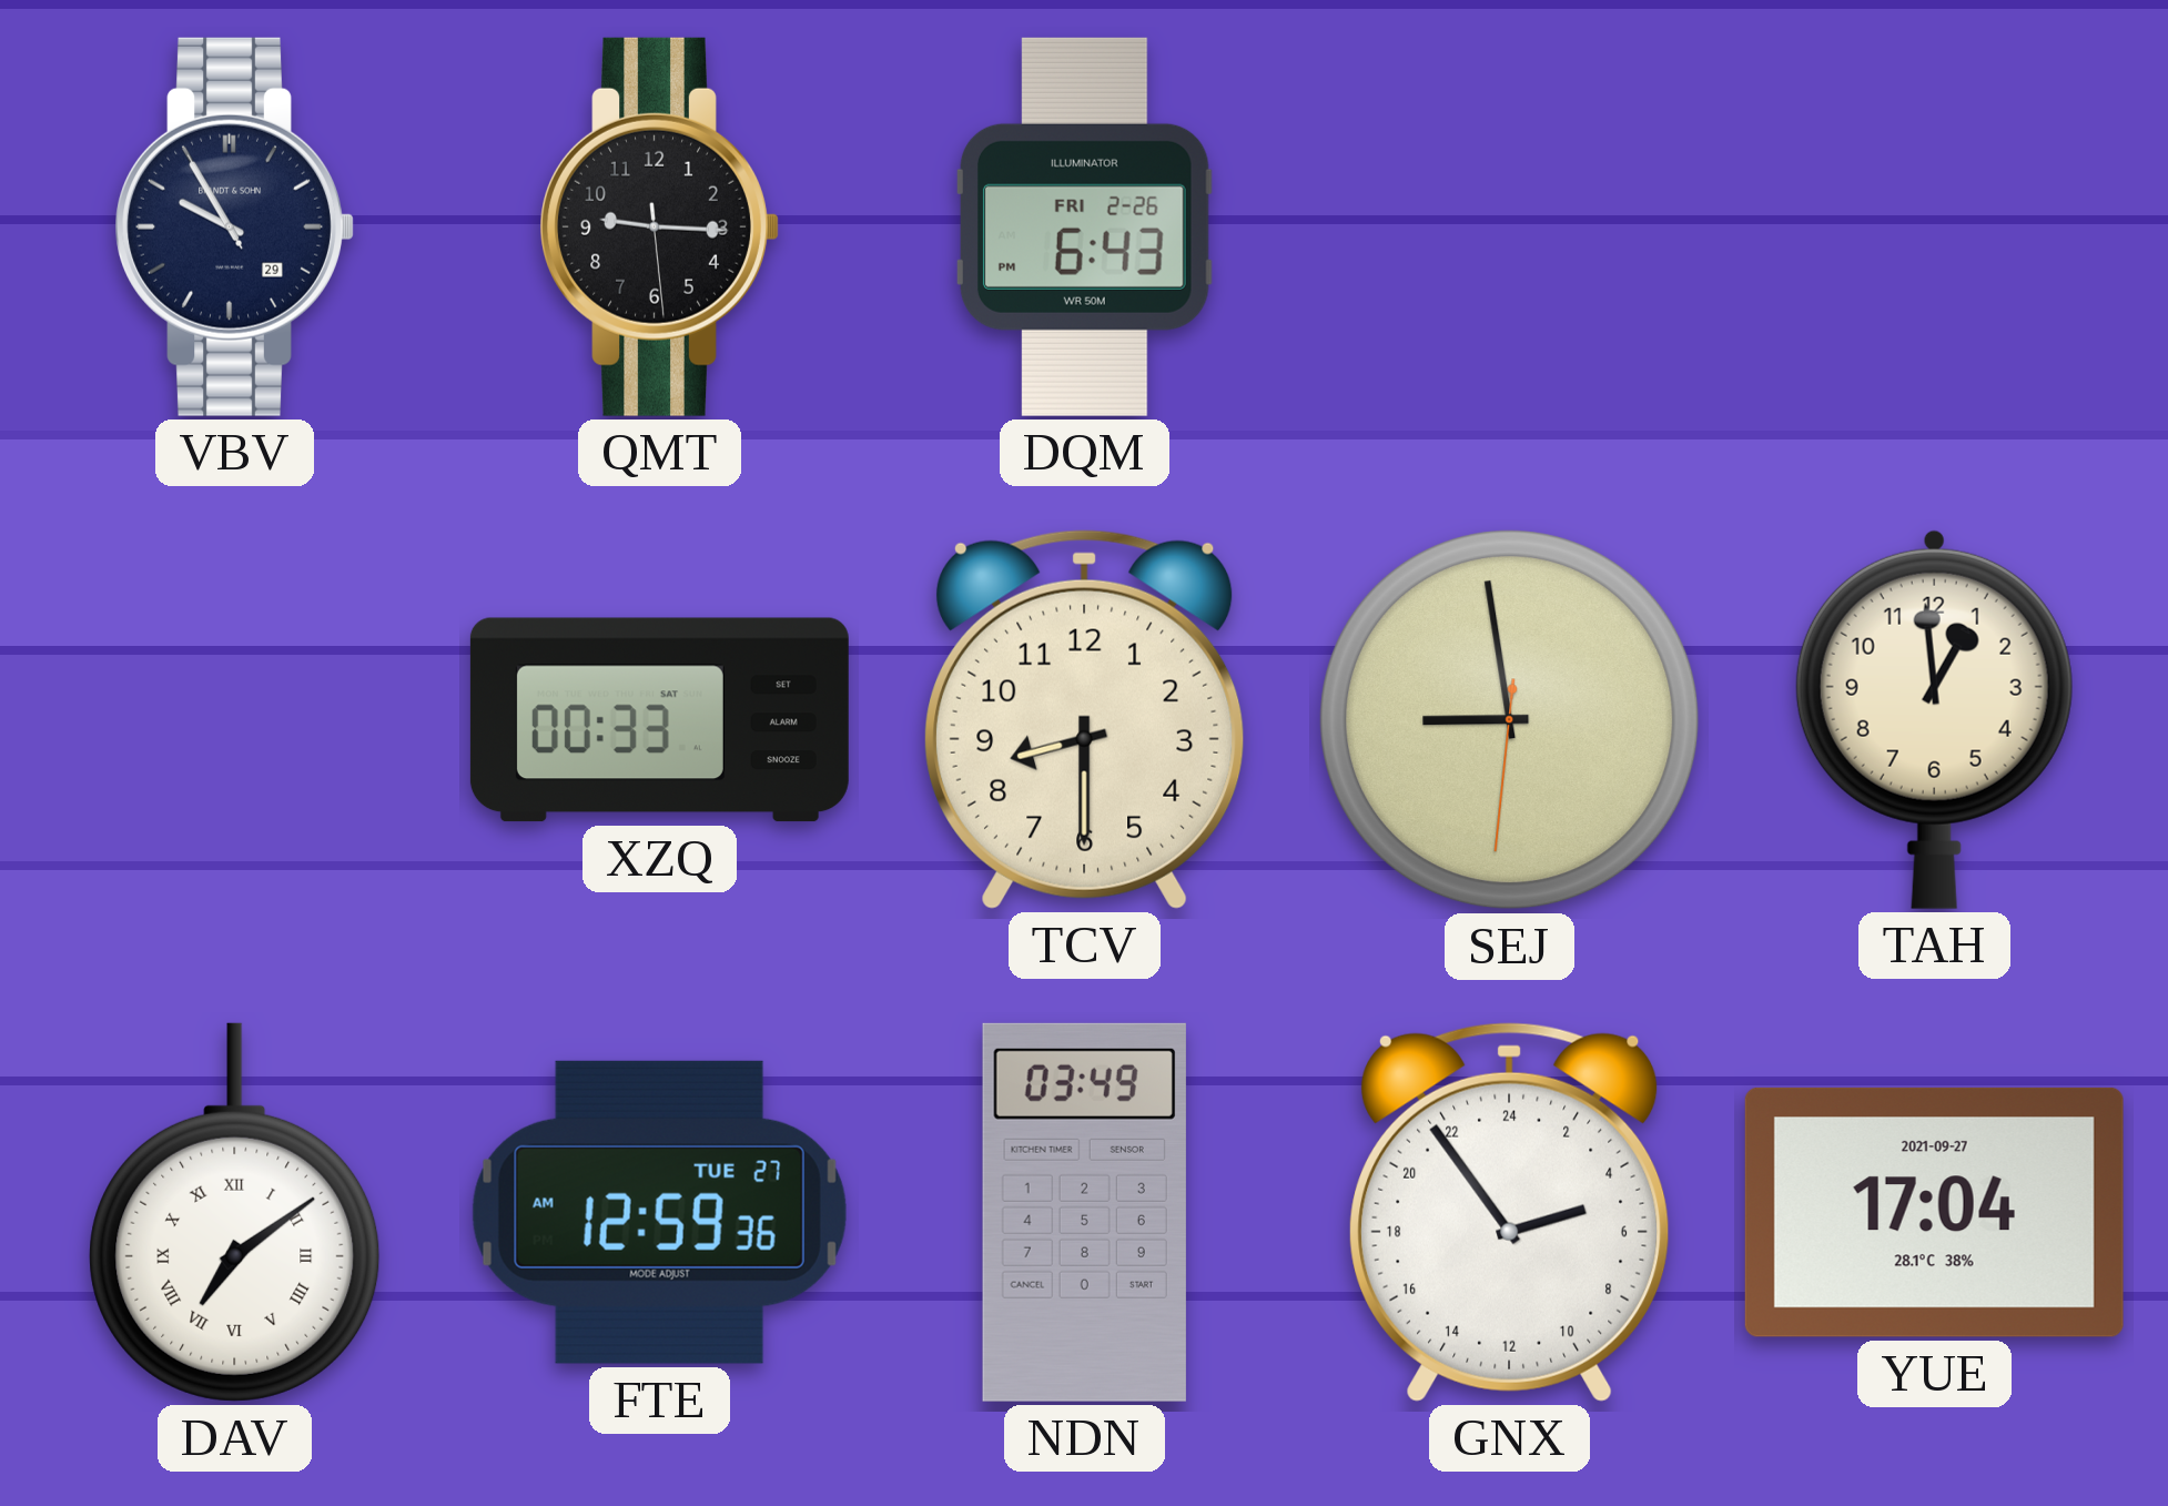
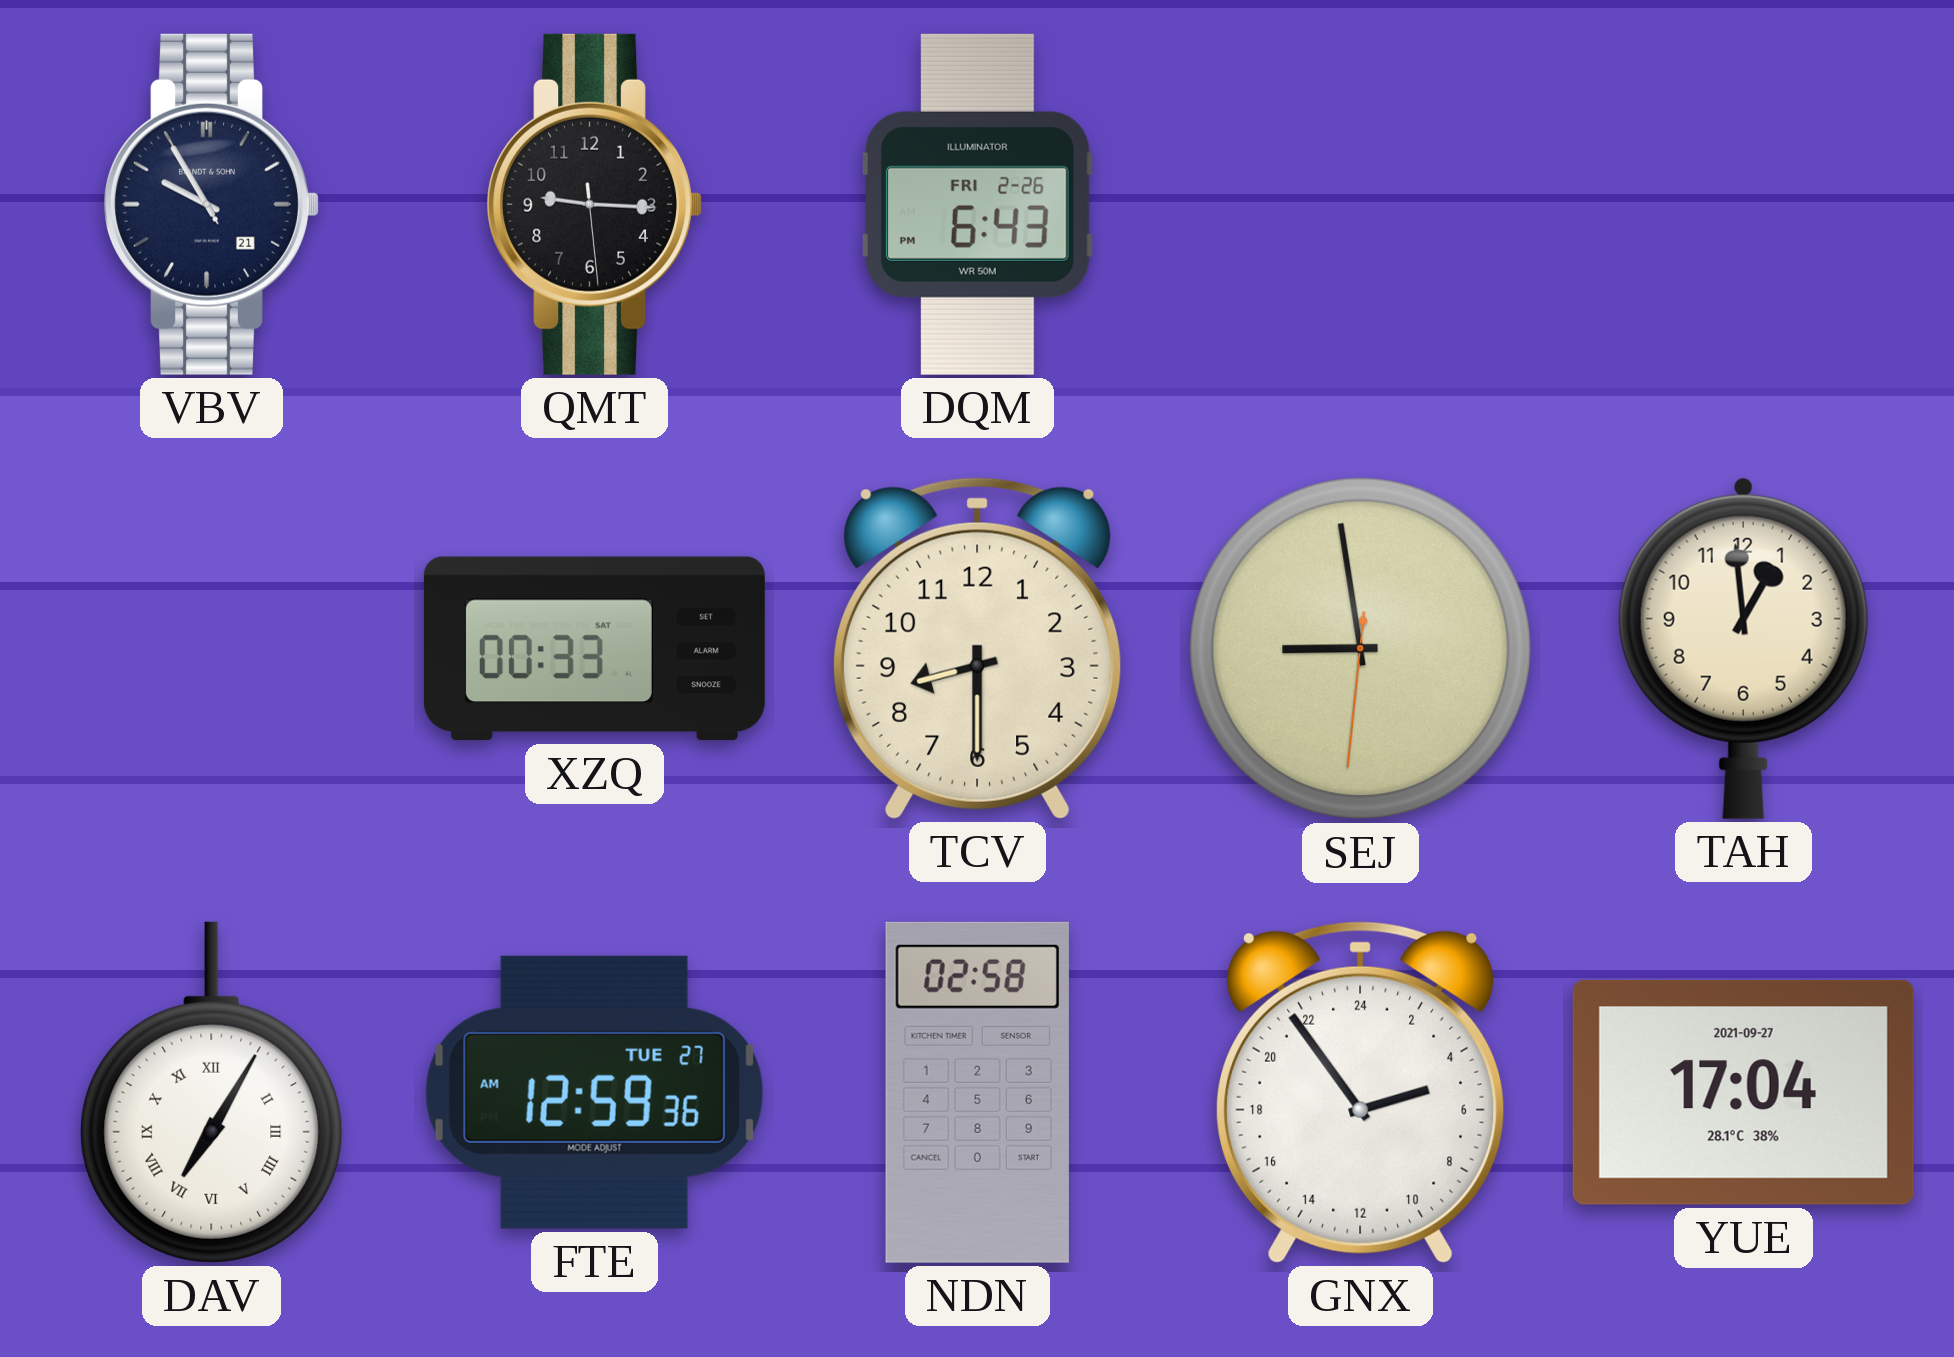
VBV date: 29 -> 21
DAV: 7:09 -> 7:05
NDN: 03:49 -> 02:58
